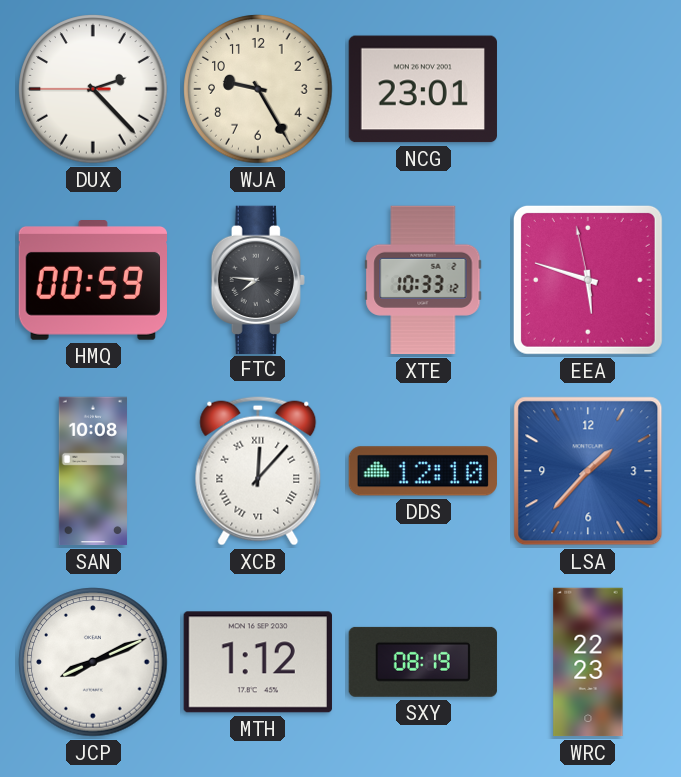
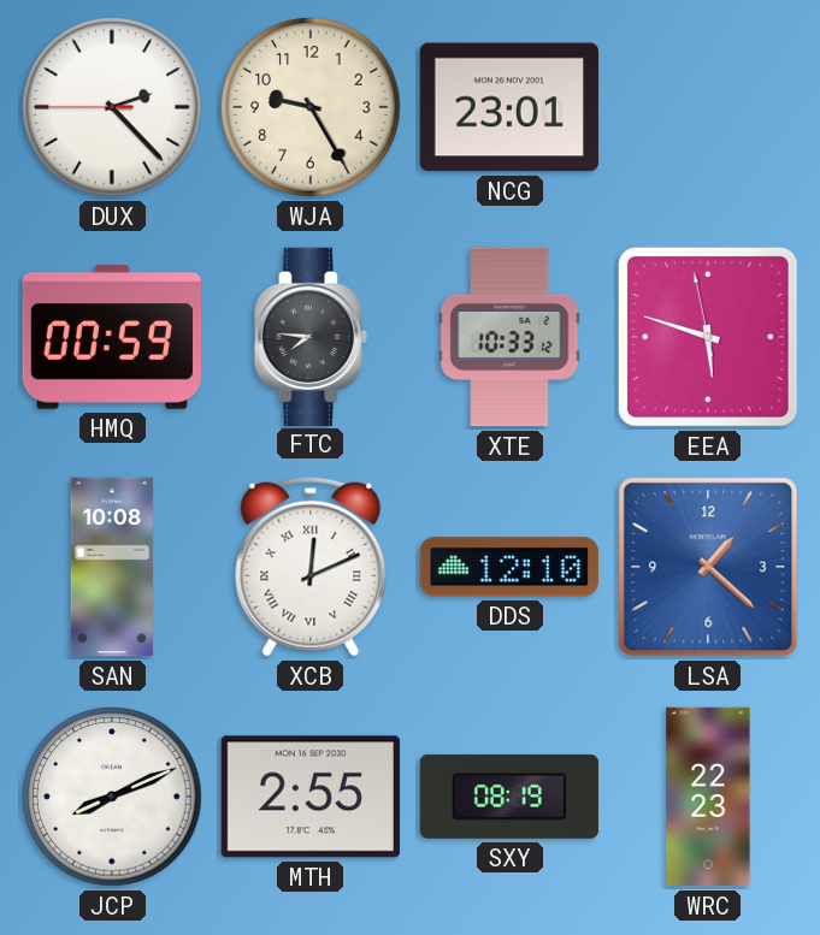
XCB: 12:07 -> 12:11
LSA: 1:37 -> 1:22
MTH: 1:12 -> 2:55
